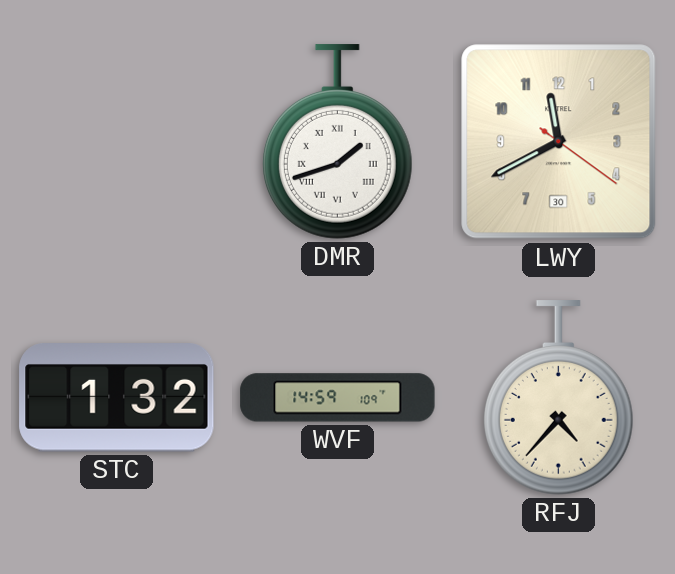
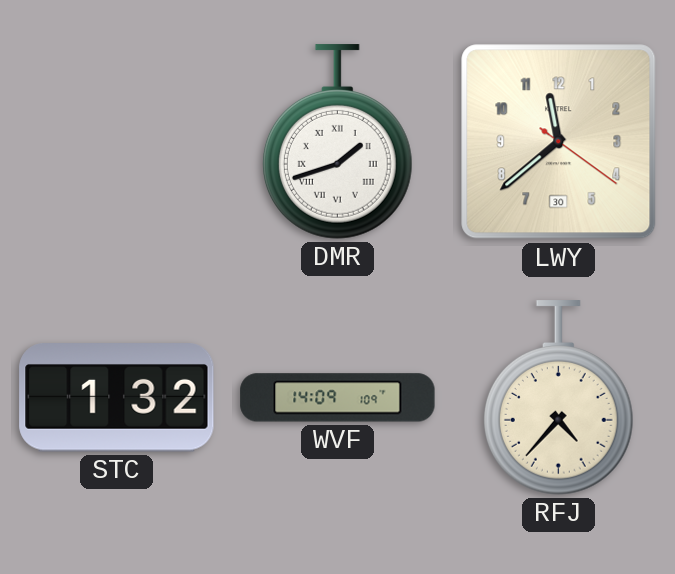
LWY: 11:40 -> 11:38
WVF: 14:59 -> 14:09
